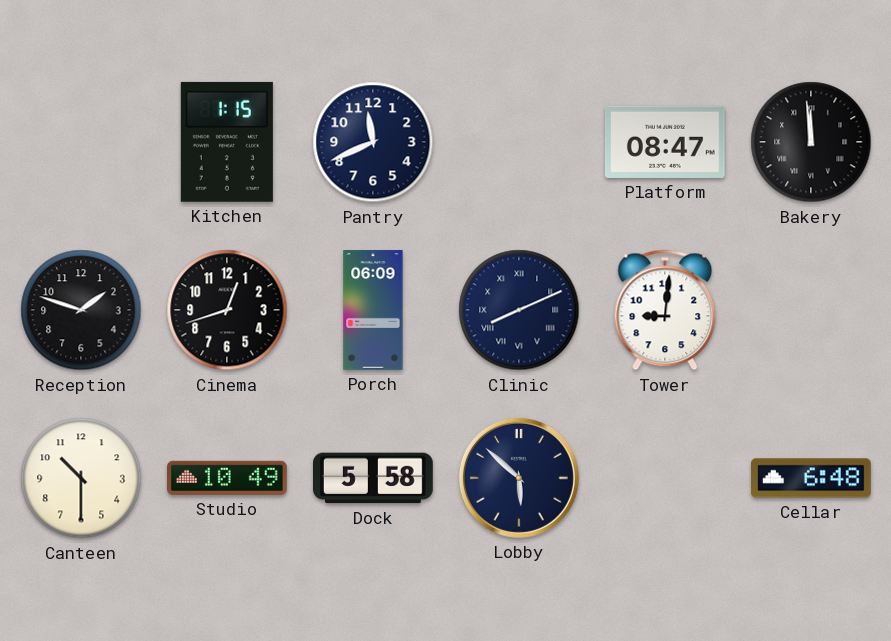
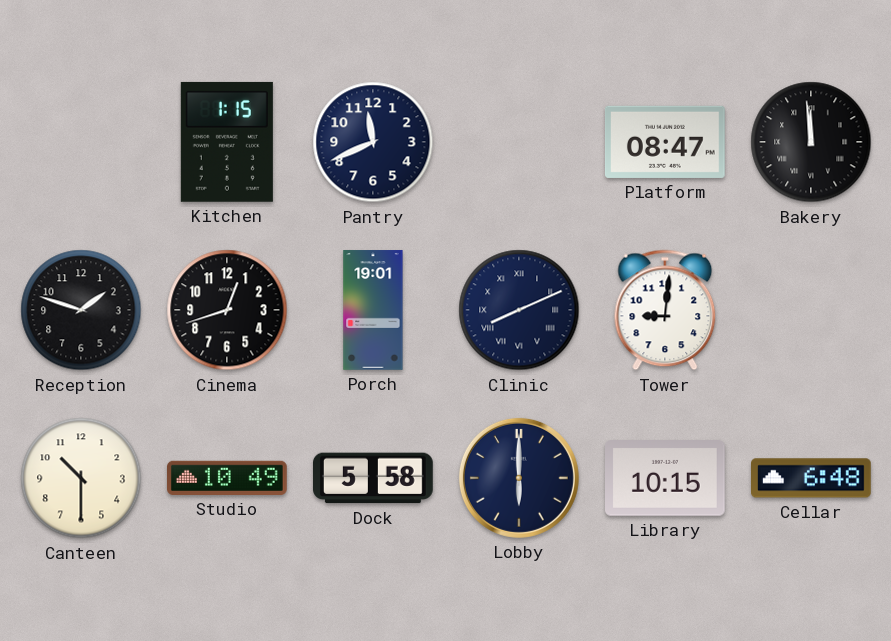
Porch: 06:09 -> 19:01
Lobby: 5:52 -> 6:00
Library: none -> 10:15
